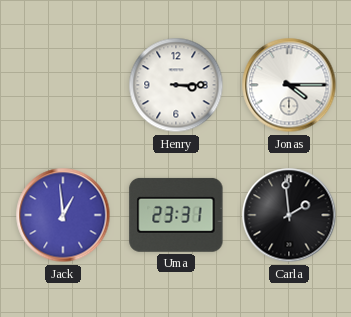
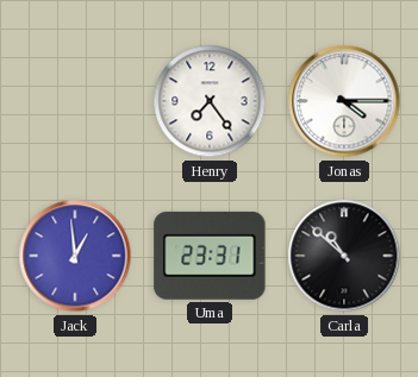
Henry: 3:15 -> 7:24
Carla: 1:59 -> 10:52
